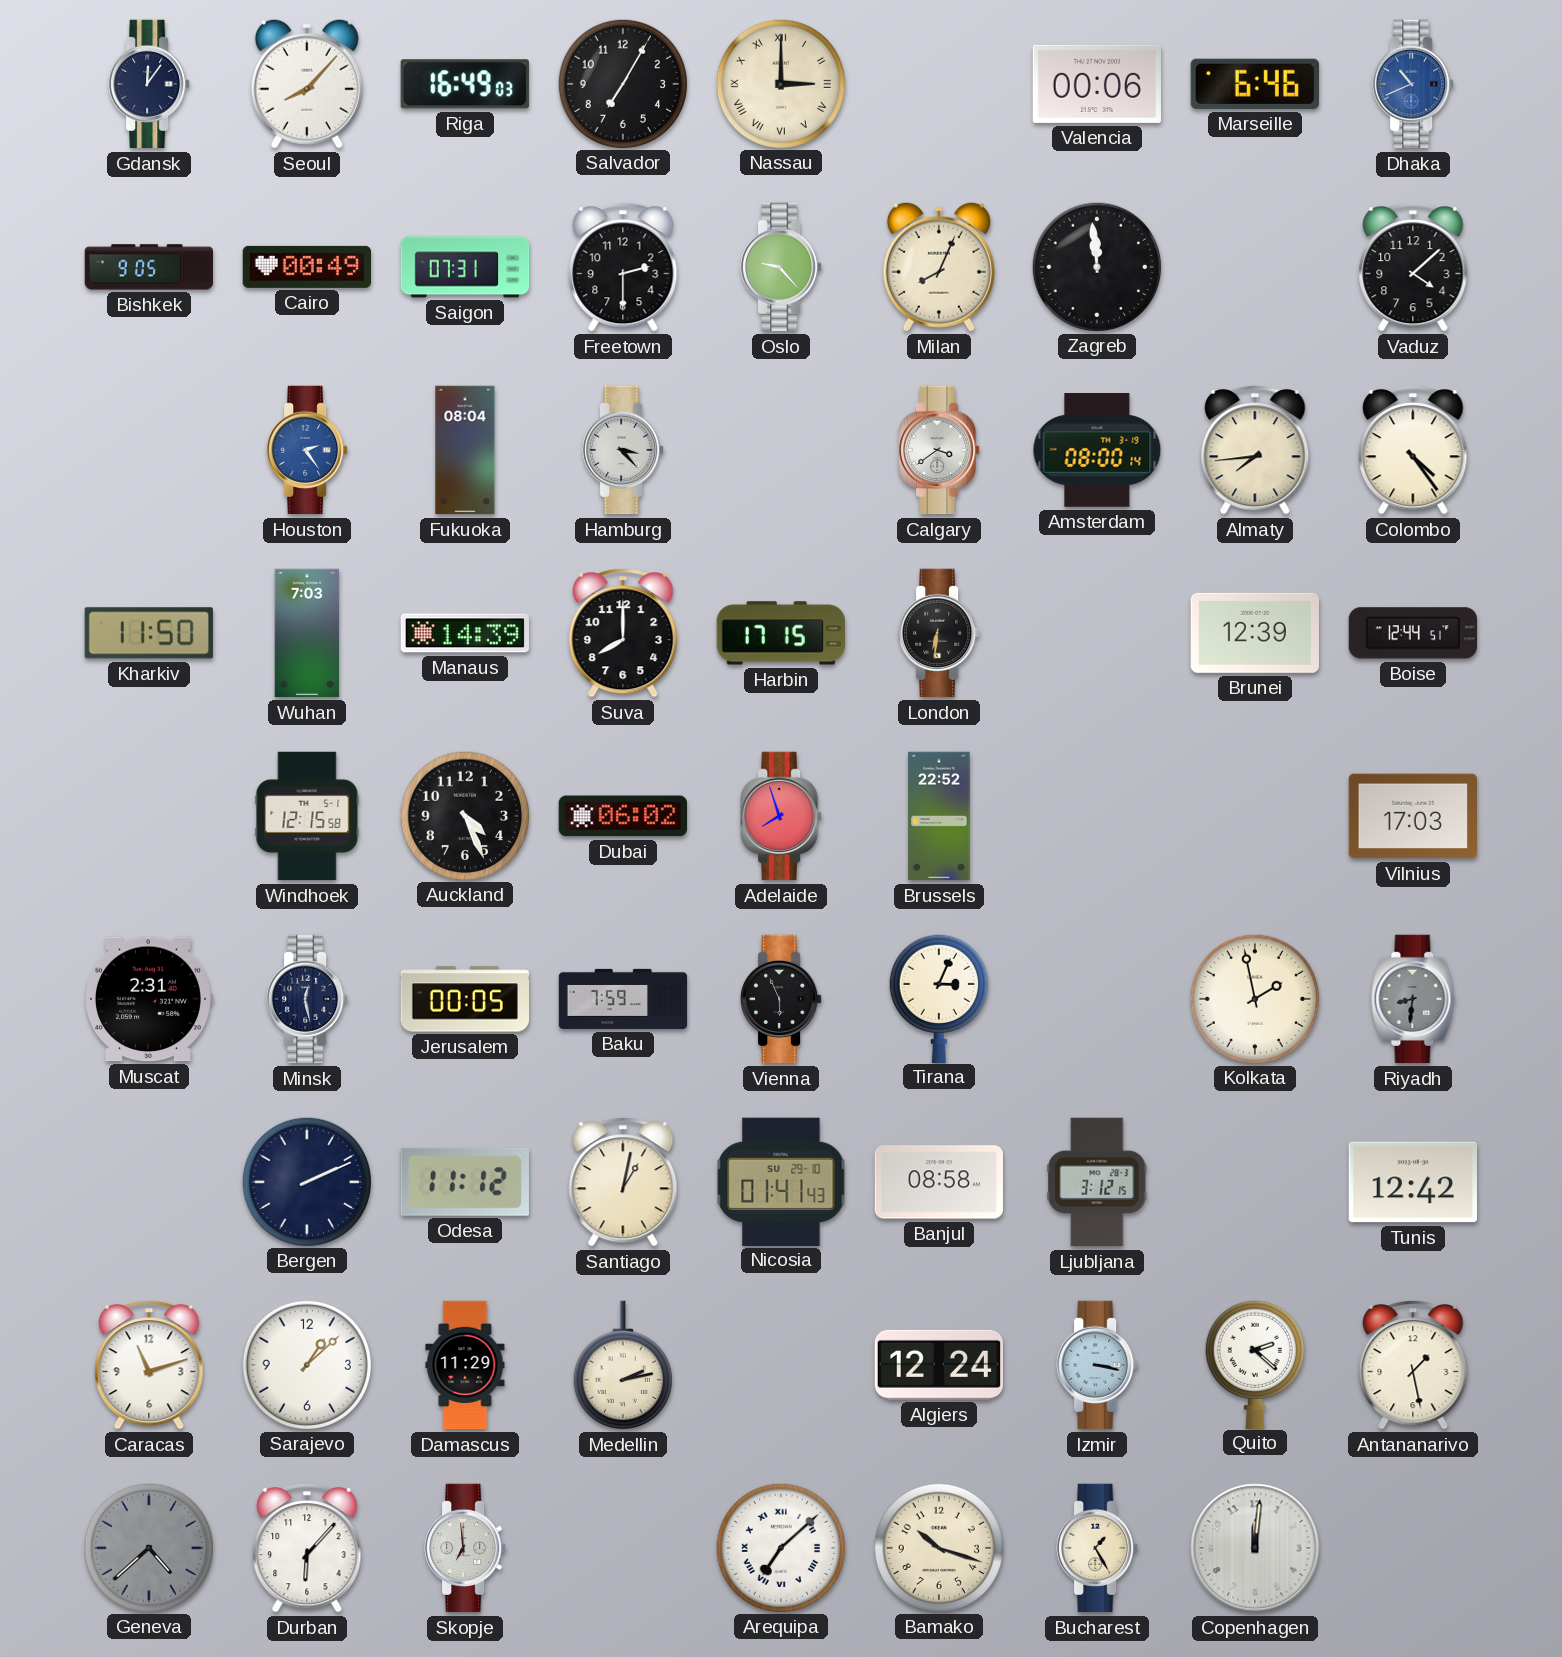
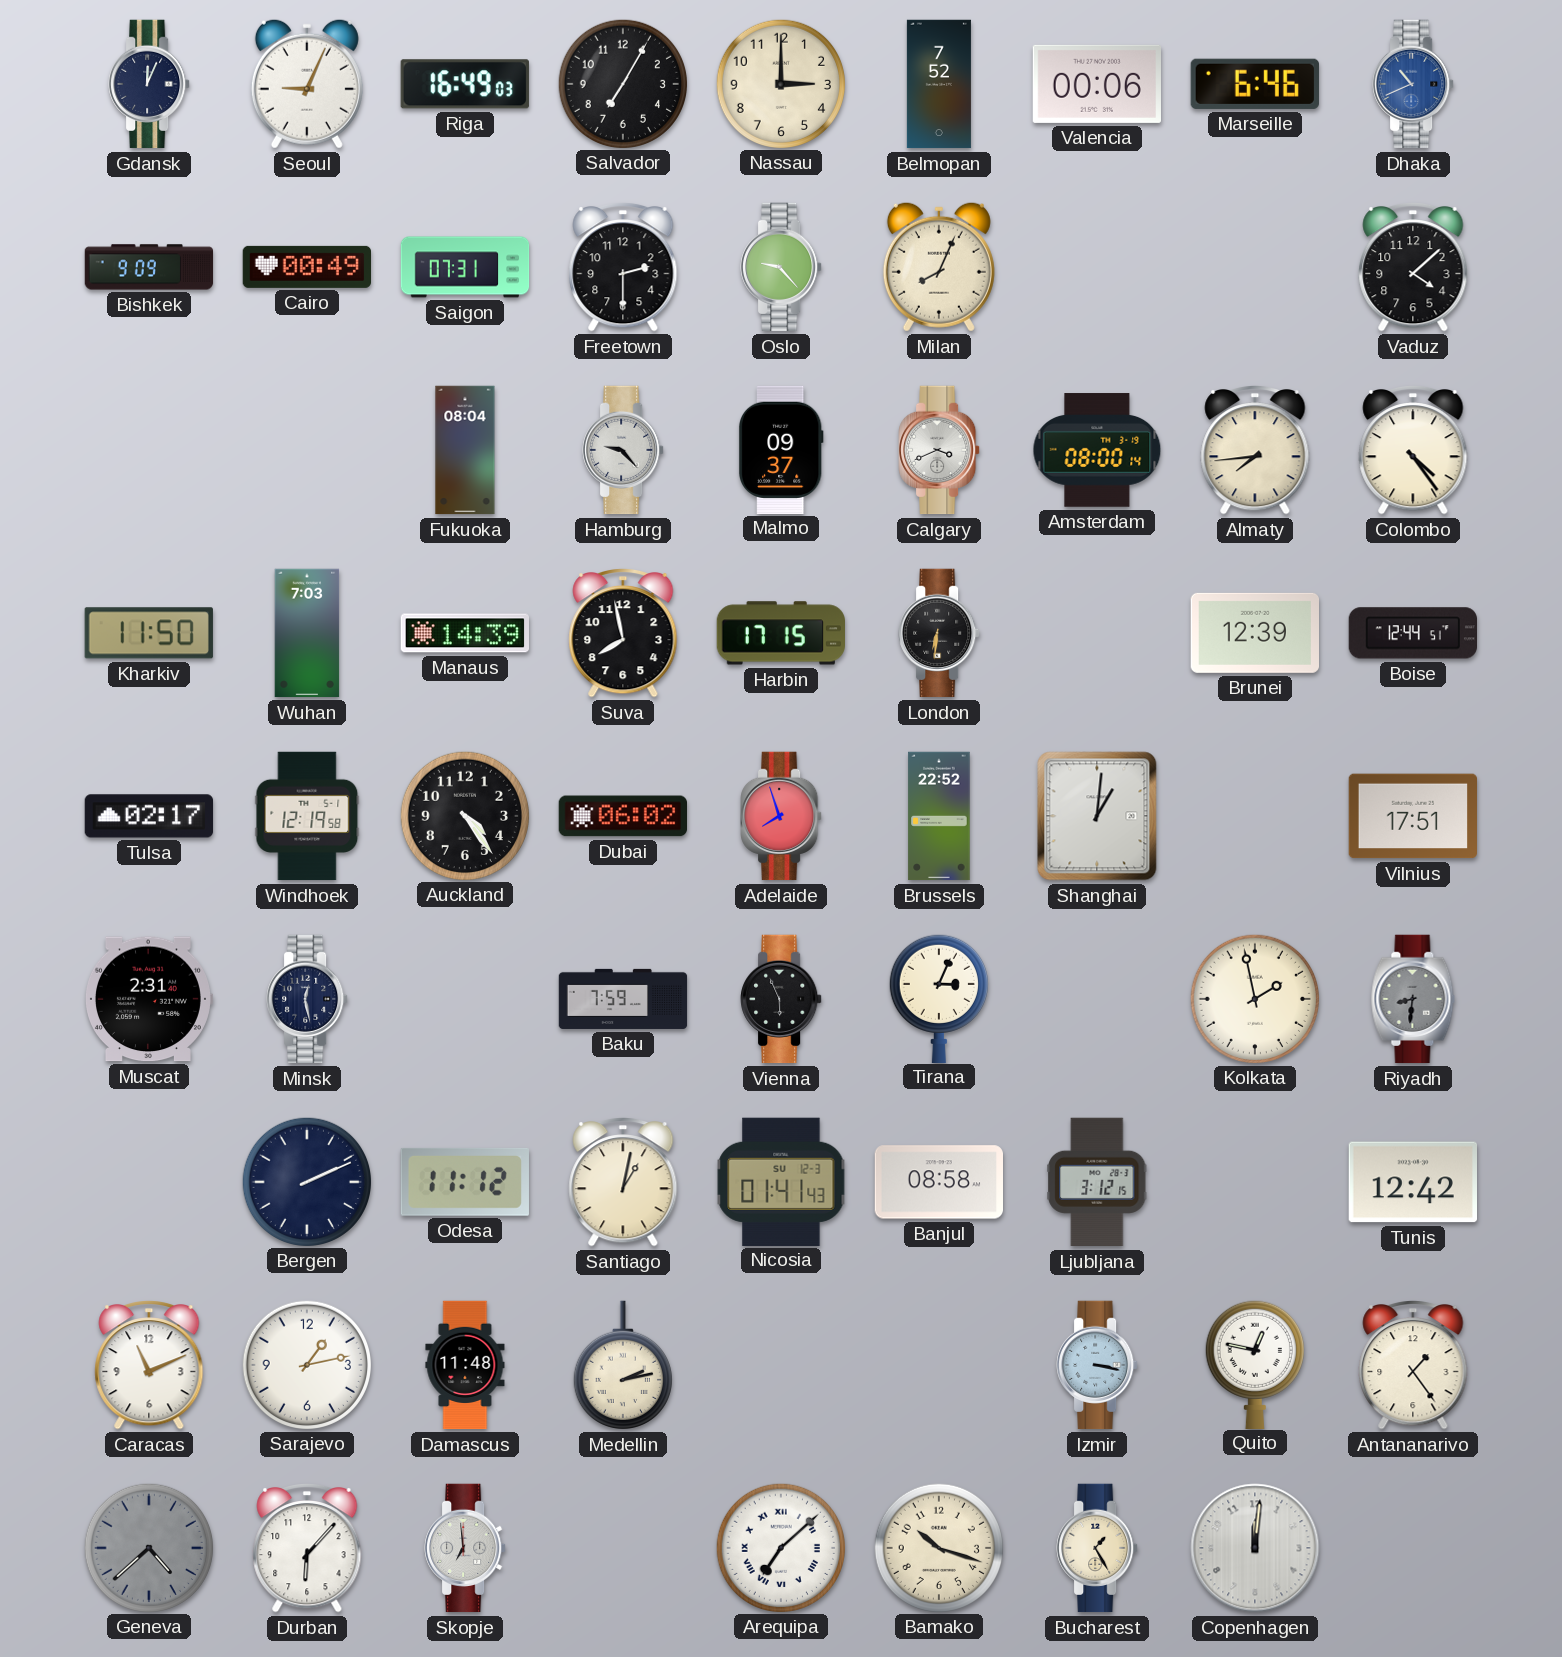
Gdansk: 12:06 -> 12:04
Seoul: 8:07 -> 9:04
Nassau numerals: Roman -> Arabic
Belmopan: none -> 7:52
Bishkek: 9:05 -> 9:09
Zagreb: 11:59 -> none
Houston: 2:24 -> none
Hamburg: 3:23 -> 9:23
Malmo: none -> 09:37
Calgary: 3:39 -> 3:41
Suva: 8:00 -> 7:58
Tulsa: none -> 02:17
Windhoek: 12:15 -> 12:19
Auckland: 4:26 -> 4:24
Shanghai: none -> 1:01
Vilnius: 17:03 -> 17:51
Jerusalem: 00:05 -> none
Nicosia date: SU 29-10 -> SU 12-3
Caracas: 11:12 -> 11:11
Sarajevo: 1:08 -> 1:13
Damascus: 11:29 -> 11:48
Algiers: 12:24 -> none
Quito: 2:22 -> 12:47
Antananarivo: 1:28 -> 1:24
